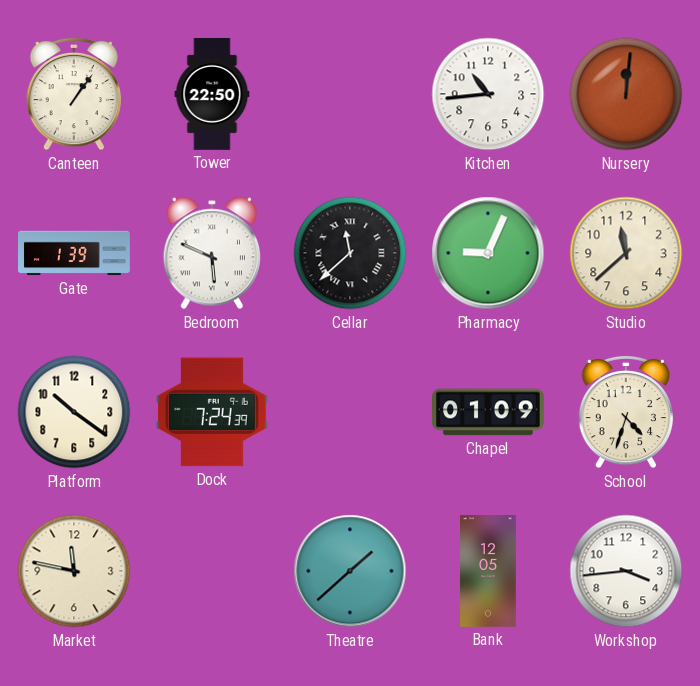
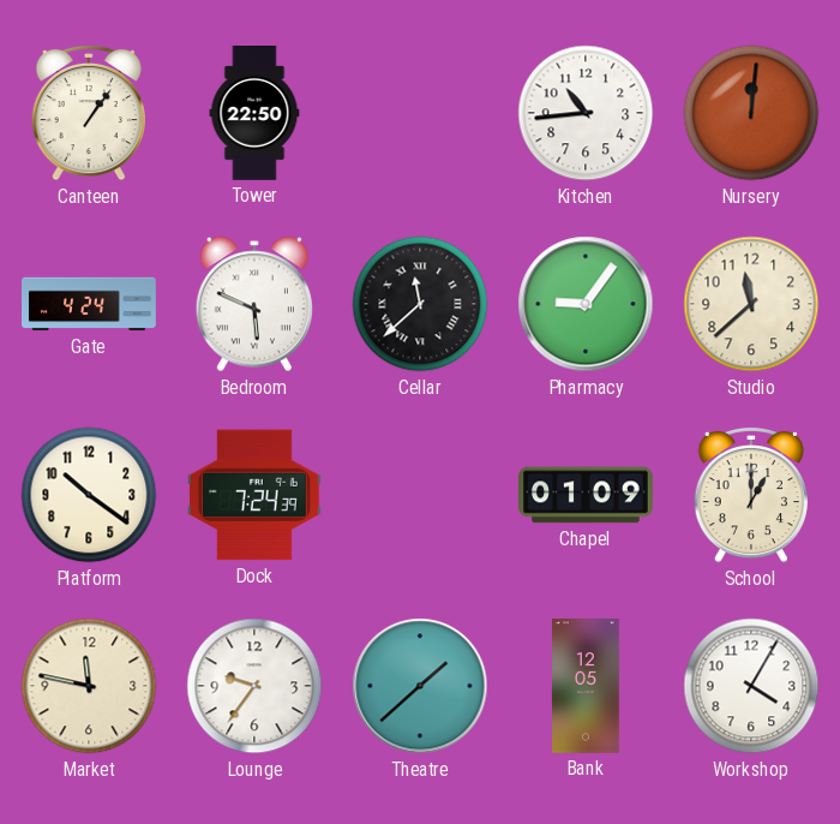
Gate: 1:39 -> 4:24
Pharmacy: 9:04 -> 9:06
School: 4:33 -> 1:00
Lounge: none -> 9:36
Workshop: 3:44 -> 4:05
